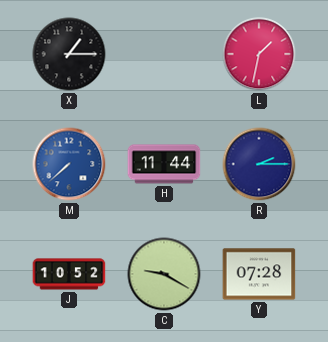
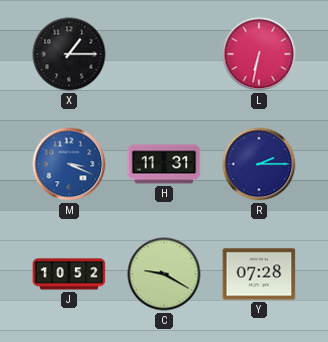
L: 1:32 -> 6:32
M: 7:38 -> 3:19
H: 11:44 -> 11:31
